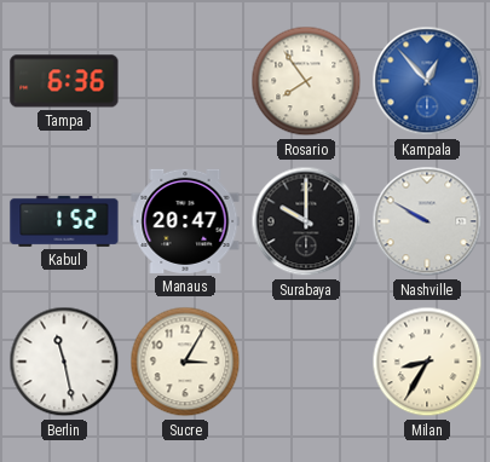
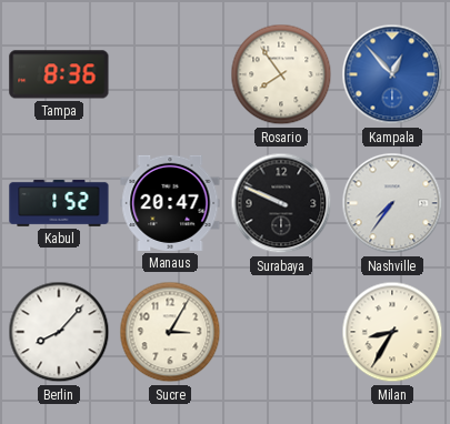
Tampa: 6:36 -> 8:36
Surabaya: 10:00 -> 9:49
Nashville: 9:50 -> 7:36
Berlin: 11:28 -> 8:07
